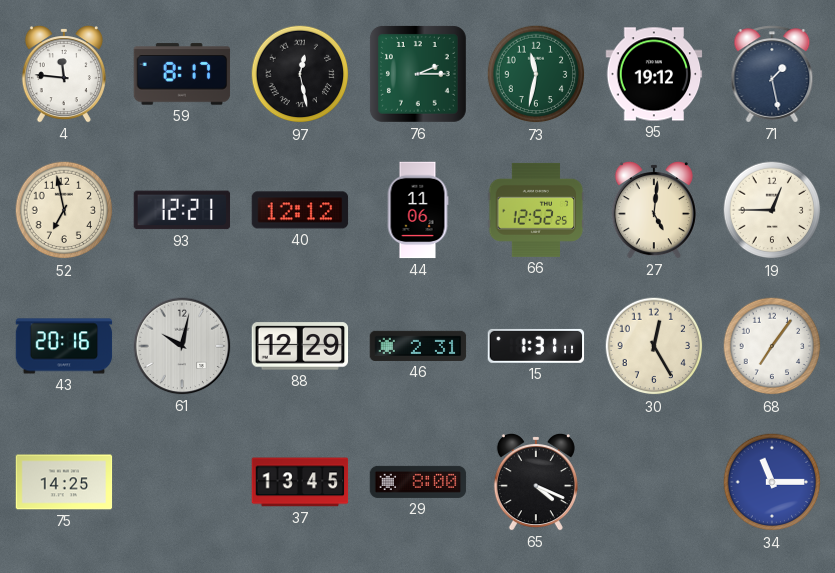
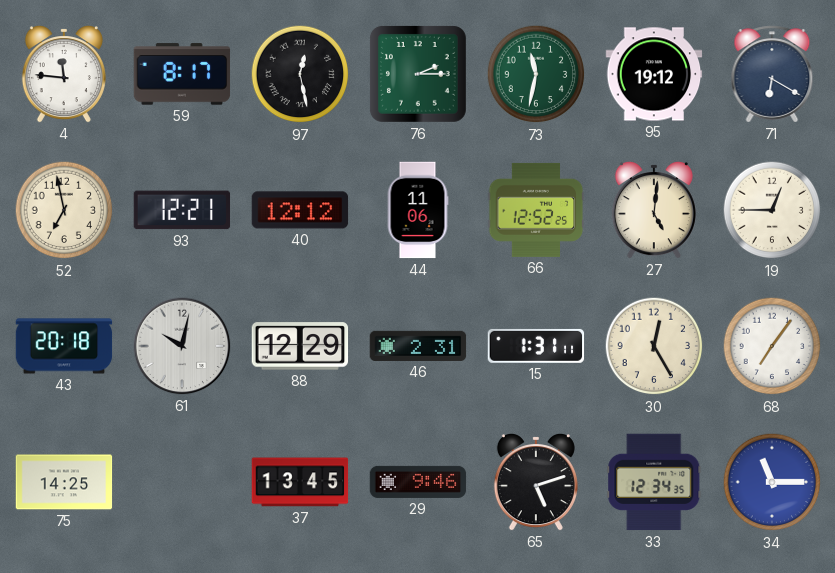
71: 1:28 -> 6:20
43: 20:16 -> 20:18
29: 8:00 -> 9:46
65: 4:19 -> 5:12
33: none -> 12:34
